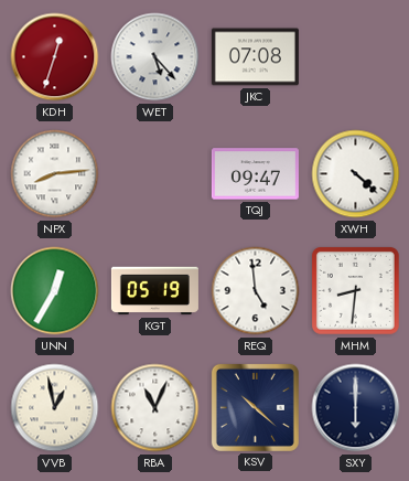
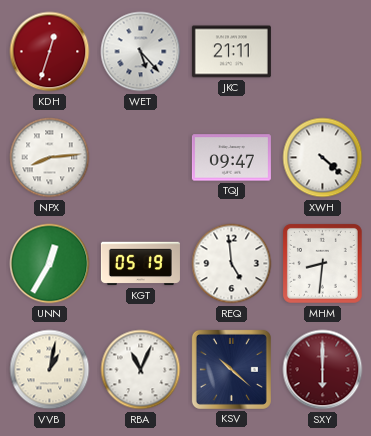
JKC: 07:08 -> 21:11
VVB: 12:58 -> 1:02
SXY dial: navy -> burgundy
